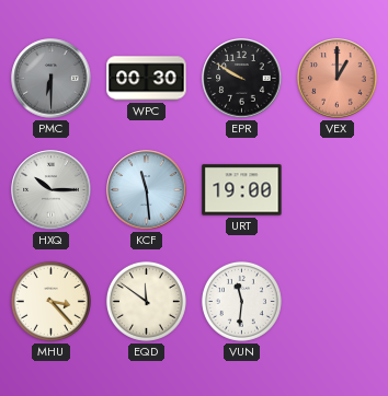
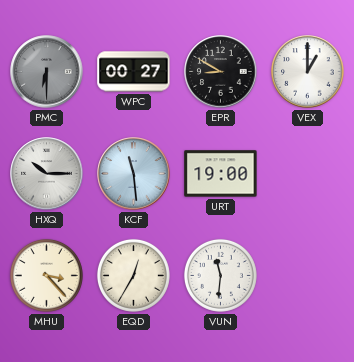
WPC: 00:30 -> 00:27
EPR: 9:50 -> 8:50
VEX dial: salmon -> white
EQD: 11:51 -> 12:35
